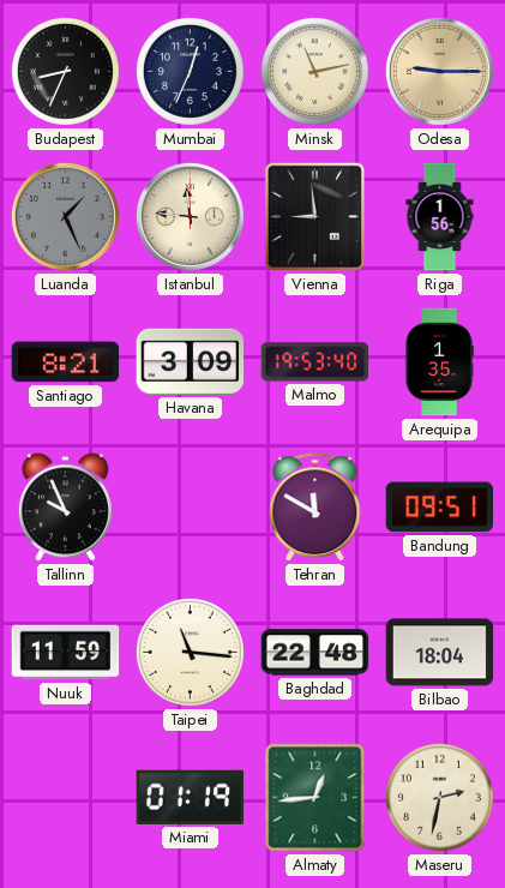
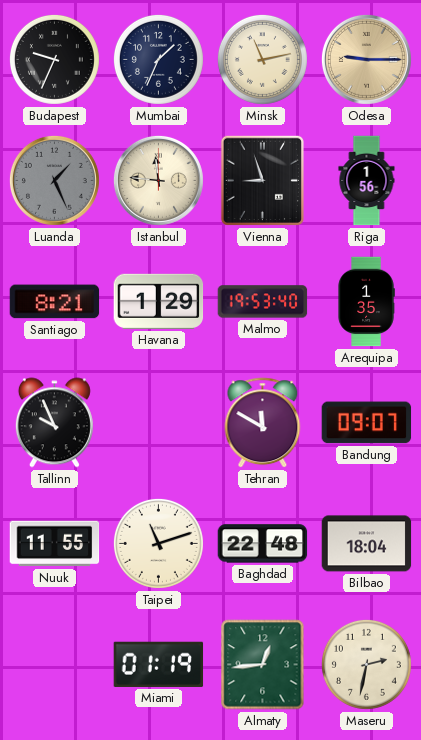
Budapest: 8:34 -> 9:34
Mumbai: 12:34 -> 1:34
Vienna: 8:59 -> 8:57
Havana: 3:09 -> 1:29
Bandung: 09:51 -> 09:07
Nuuk: 11:59 -> 11:55
Taipei: 11:16 -> 11:12
